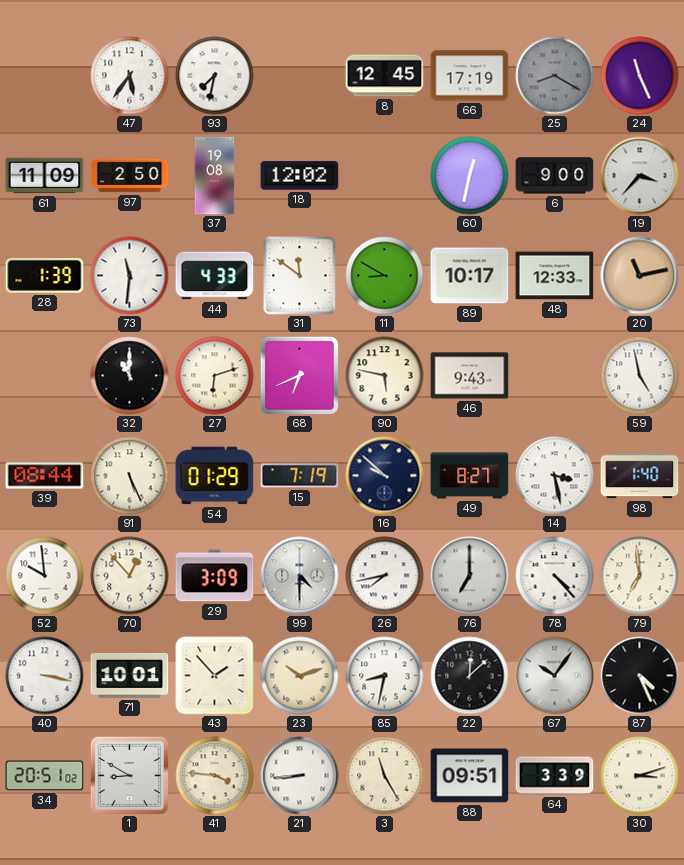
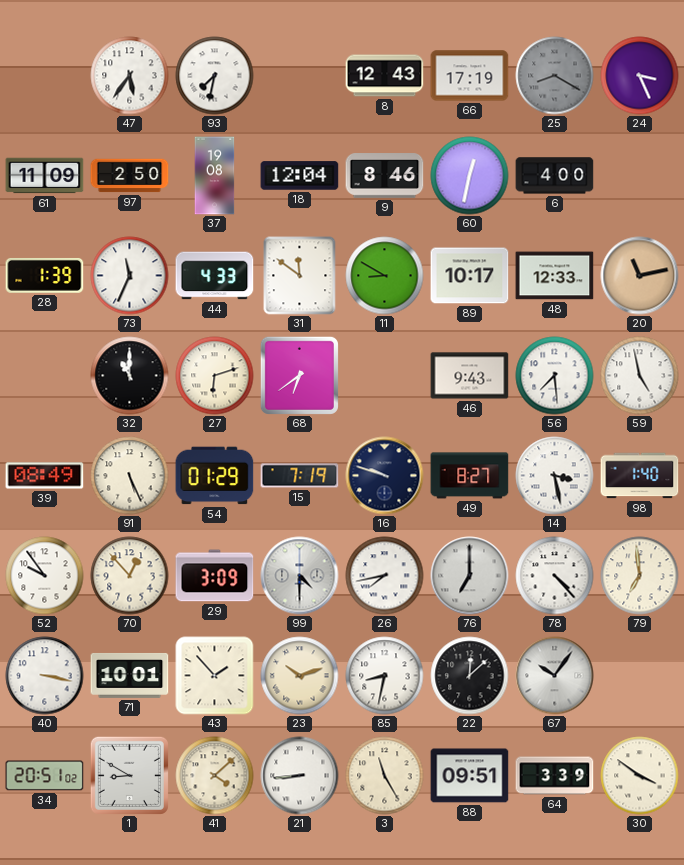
8: 12:45 -> 12:43
24: 11:26 -> 3:26
18: 12:02 -> 12:04
9: none -> 8:46
6: 9:00 -> 4:00
19: 3:37 -> none
73: 11:31 -> 11:34
68: 6:41 -> 6:39
90: 5:47 -> none
56: none -> 7:29
39: 08:44 -> 08:49
16: 9:52 -> 9:48
52: 9:59 -> 9:54
87: 4:26 -> none
41: 3:46 -> 4:08
30: 3:12 -> 3:51
